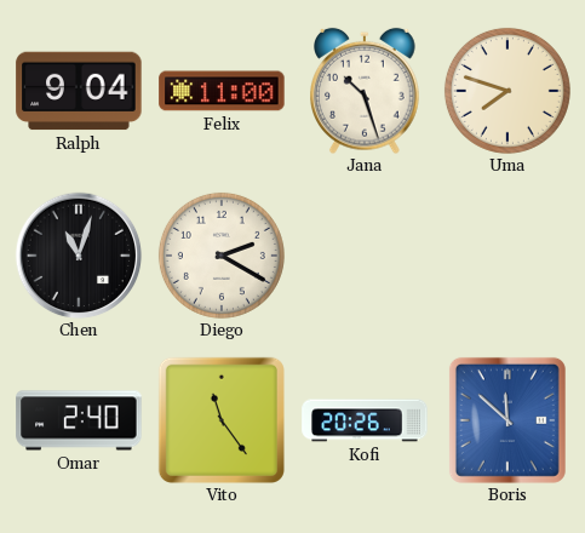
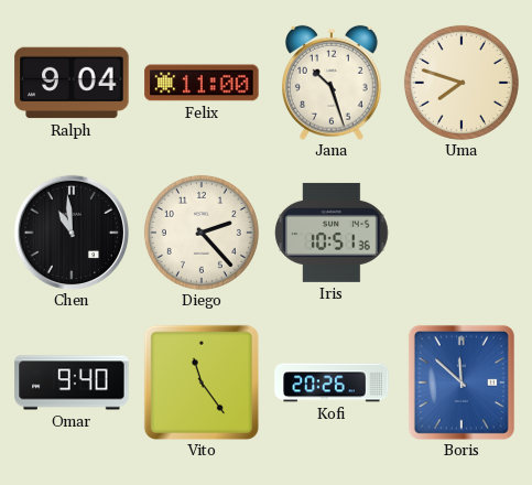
Chen: 11:03 -> 10:59
Diego: 2:20 -> 2:23
Iris: none -> 10:51
Omar: 2:40 -> 9:40
